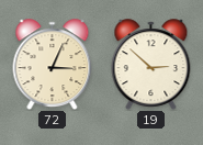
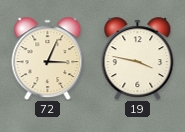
19: 2:52 -> 3:47
